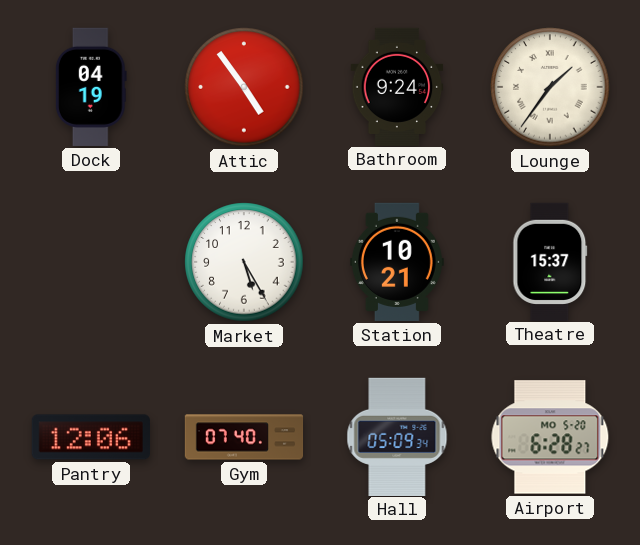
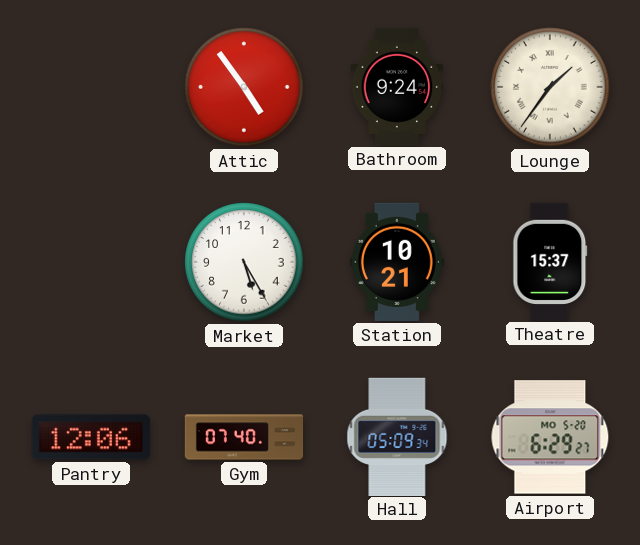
Dock: 04:19 -> none
Airport: 6:28 -> 6:29
